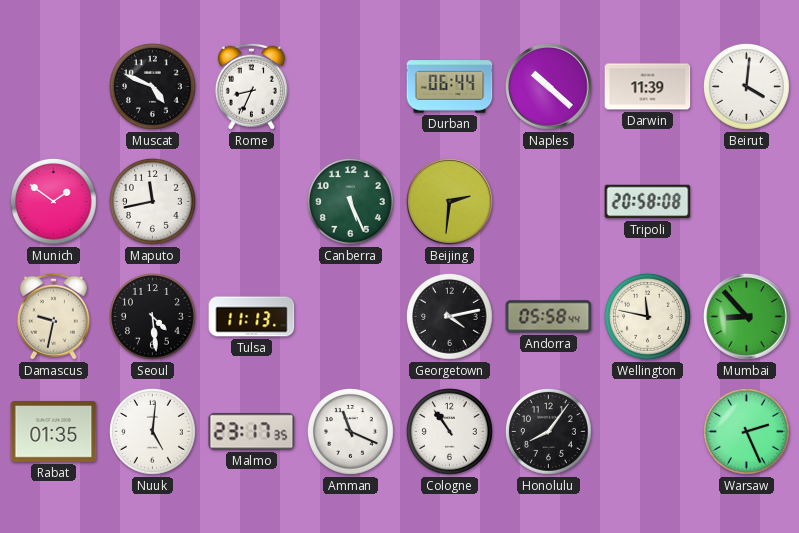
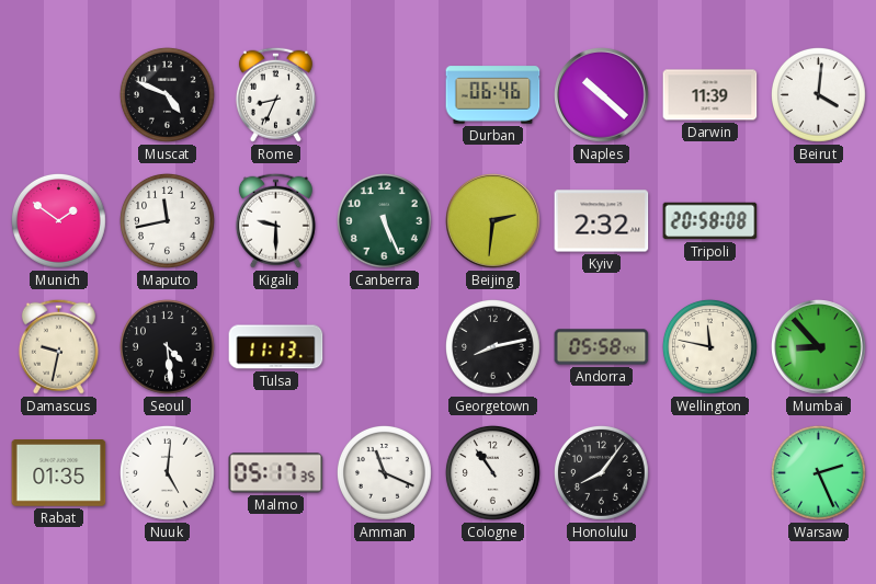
Durban: 06:44 -> 06:46
Kigali: none -> 9:30
Kyiv: none -> 2:32
Georgetown: 4:13 -> 8:13
Malmo: 23:17 -> 05:17
